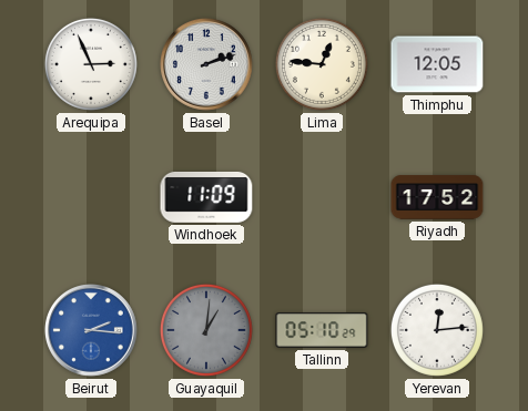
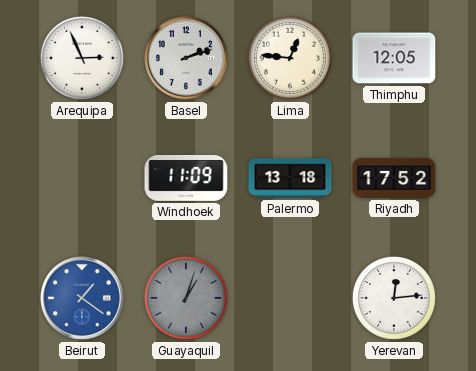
Palermo: none -> 13:18
Beirut: 2:16 -> 1:21
Guayaquil: 1:01 -> 1:03
Tallinn: 05:10 -> none
